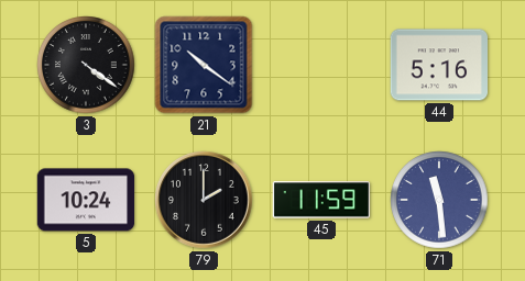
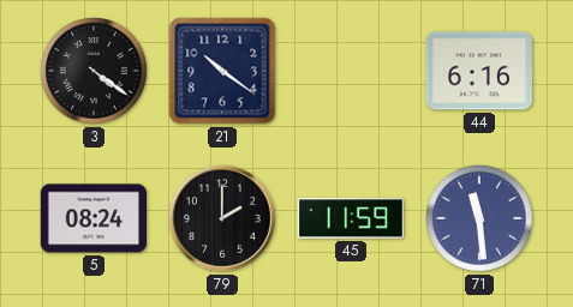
44: 5:16 -> 6:16
5: 10:24 -> 08:24
